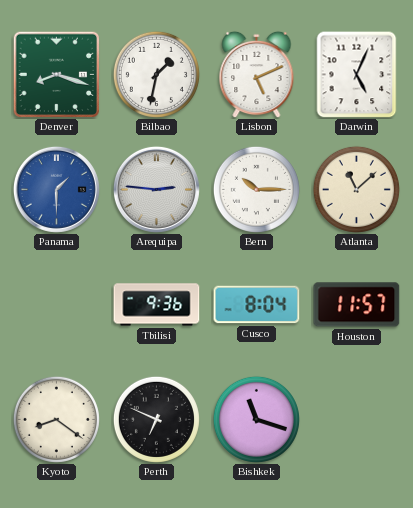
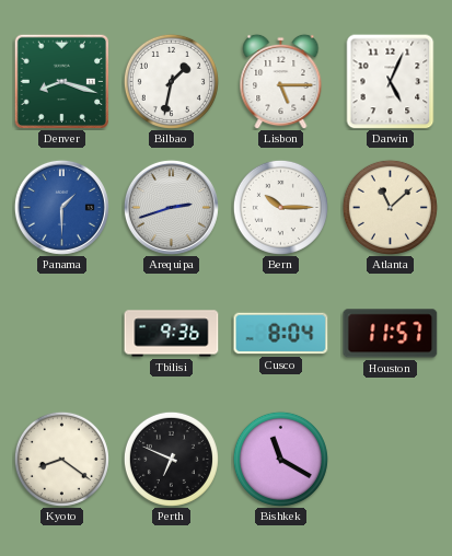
Lisbon: 5:11 -> 5:15
Arequipa: 2:46 -> 2:42
Bishkek: 11:18 -> 11:20
